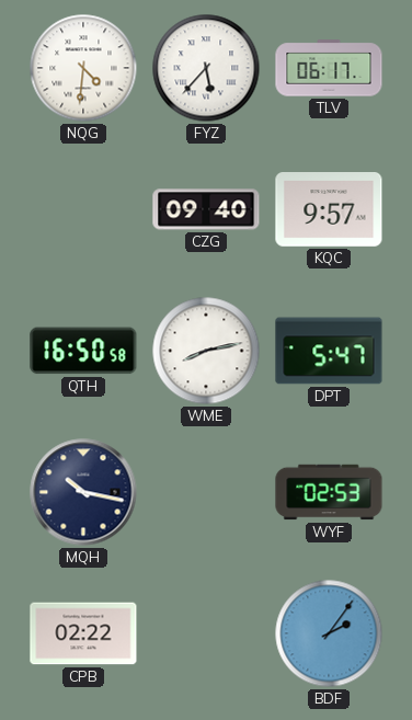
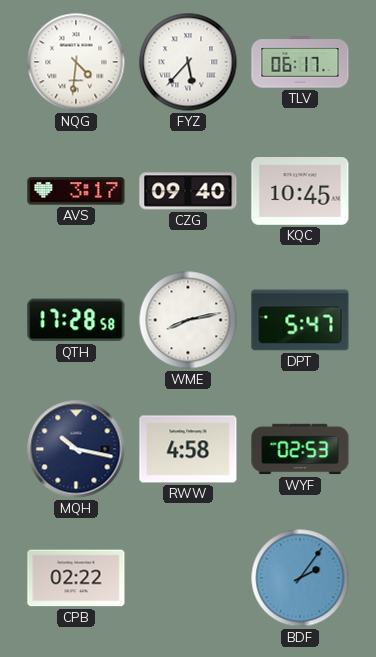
AVS: none -> 3:17
KQC: 9:57 -> 10:45
QTH: 16:50 -> 17:28
RWW: none -> 4:58
